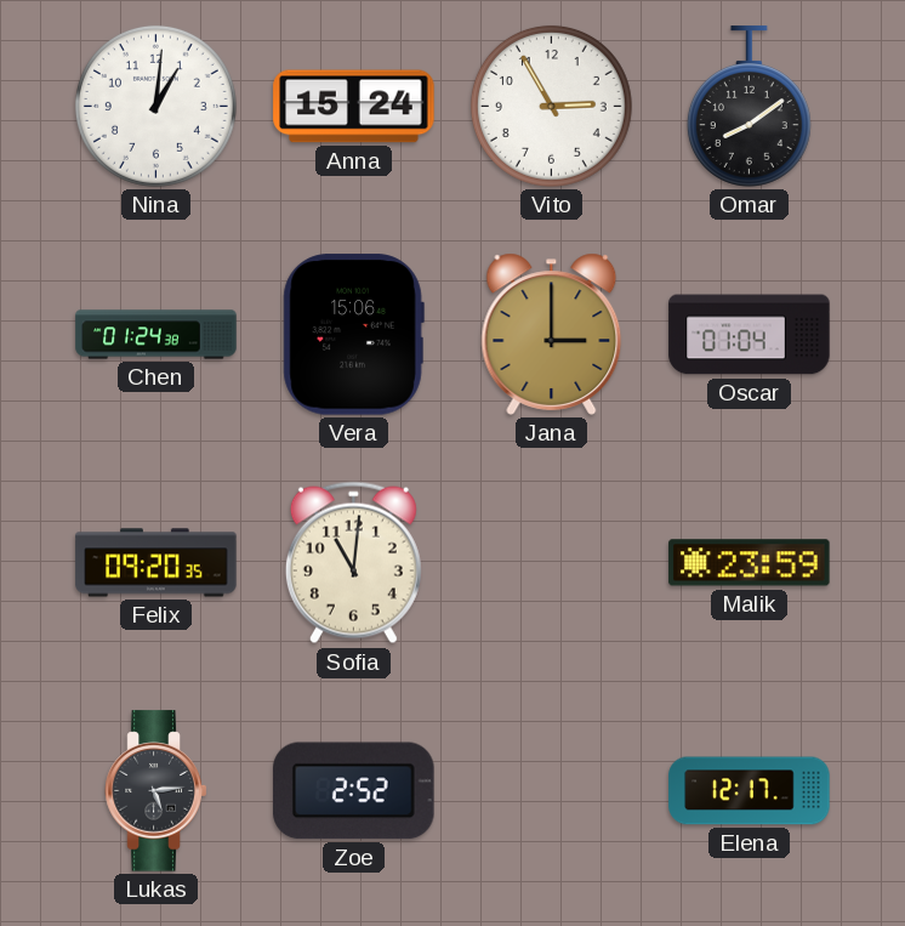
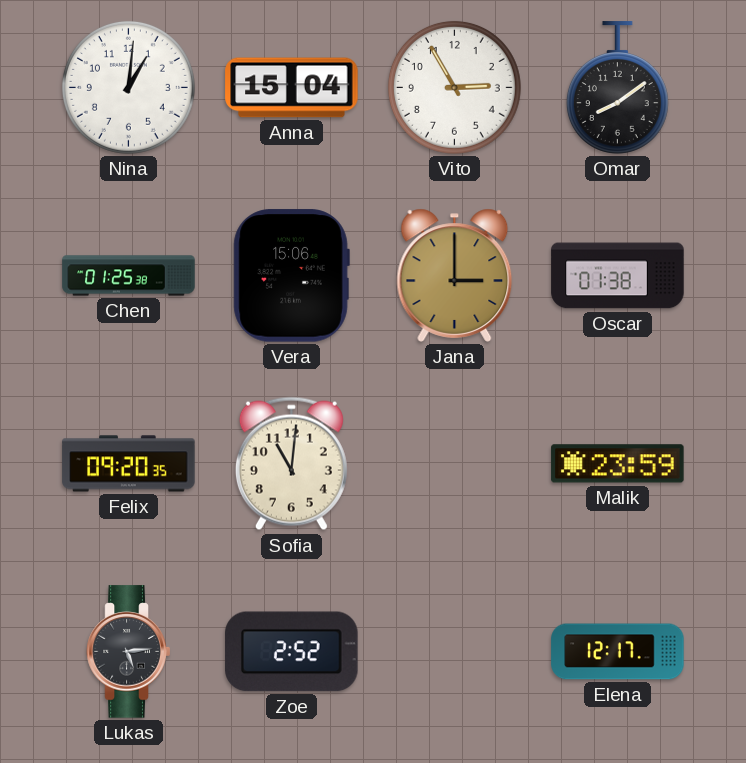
Anna: 15:24 -> 15:04
Chen: 01:24 -> 01:25
Oscar: 01:04 -> 01:38
